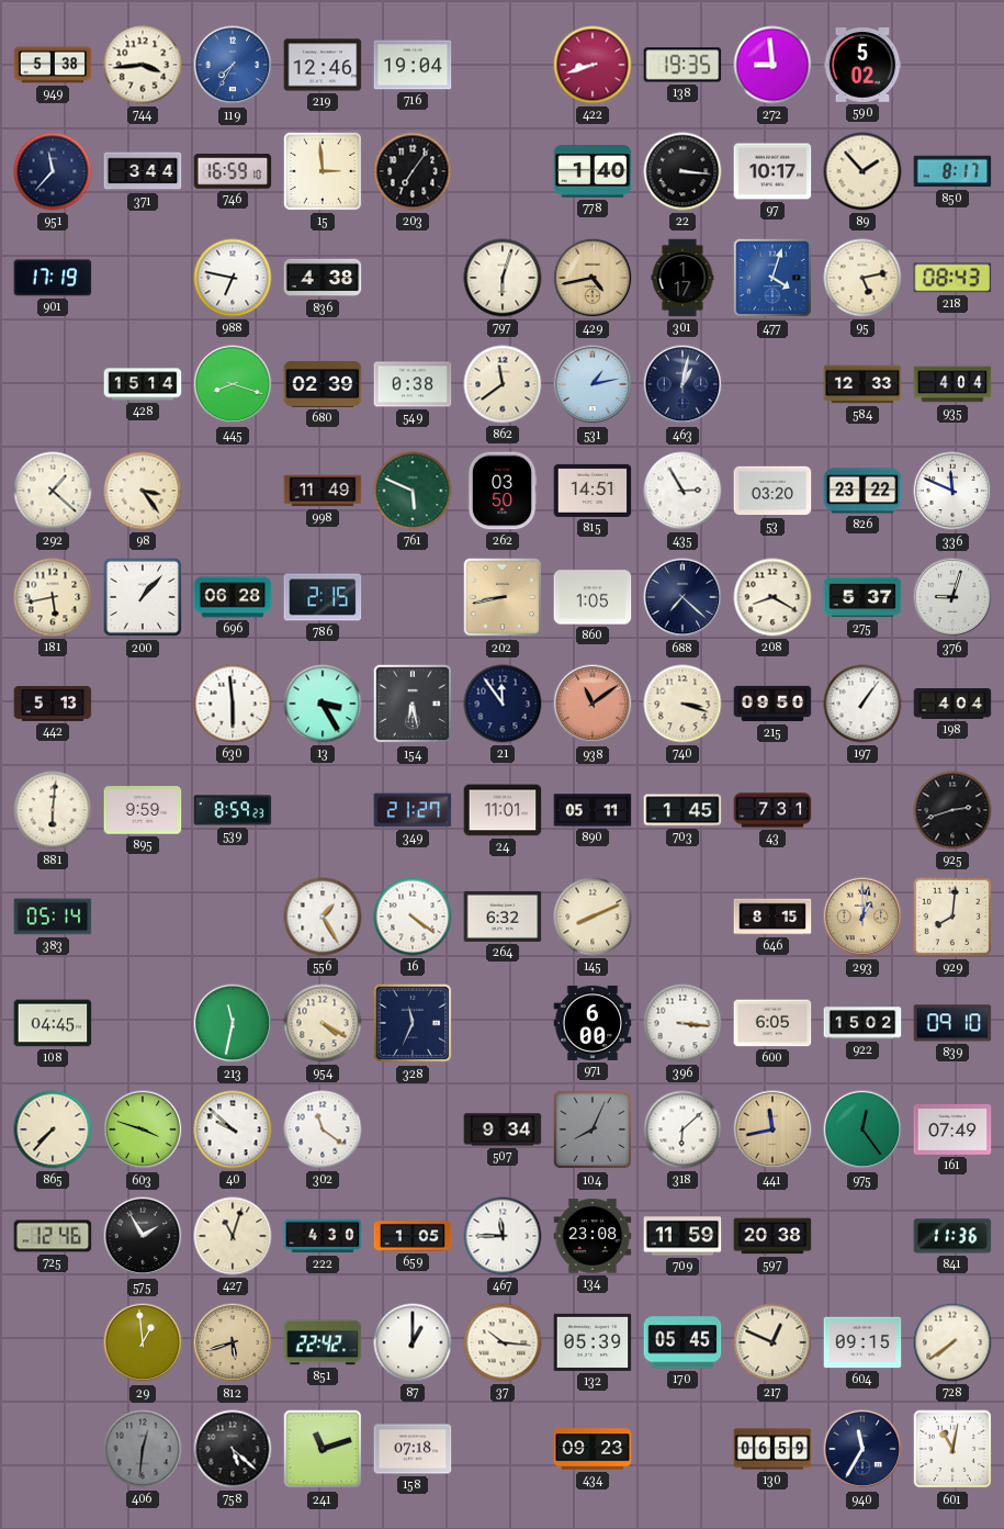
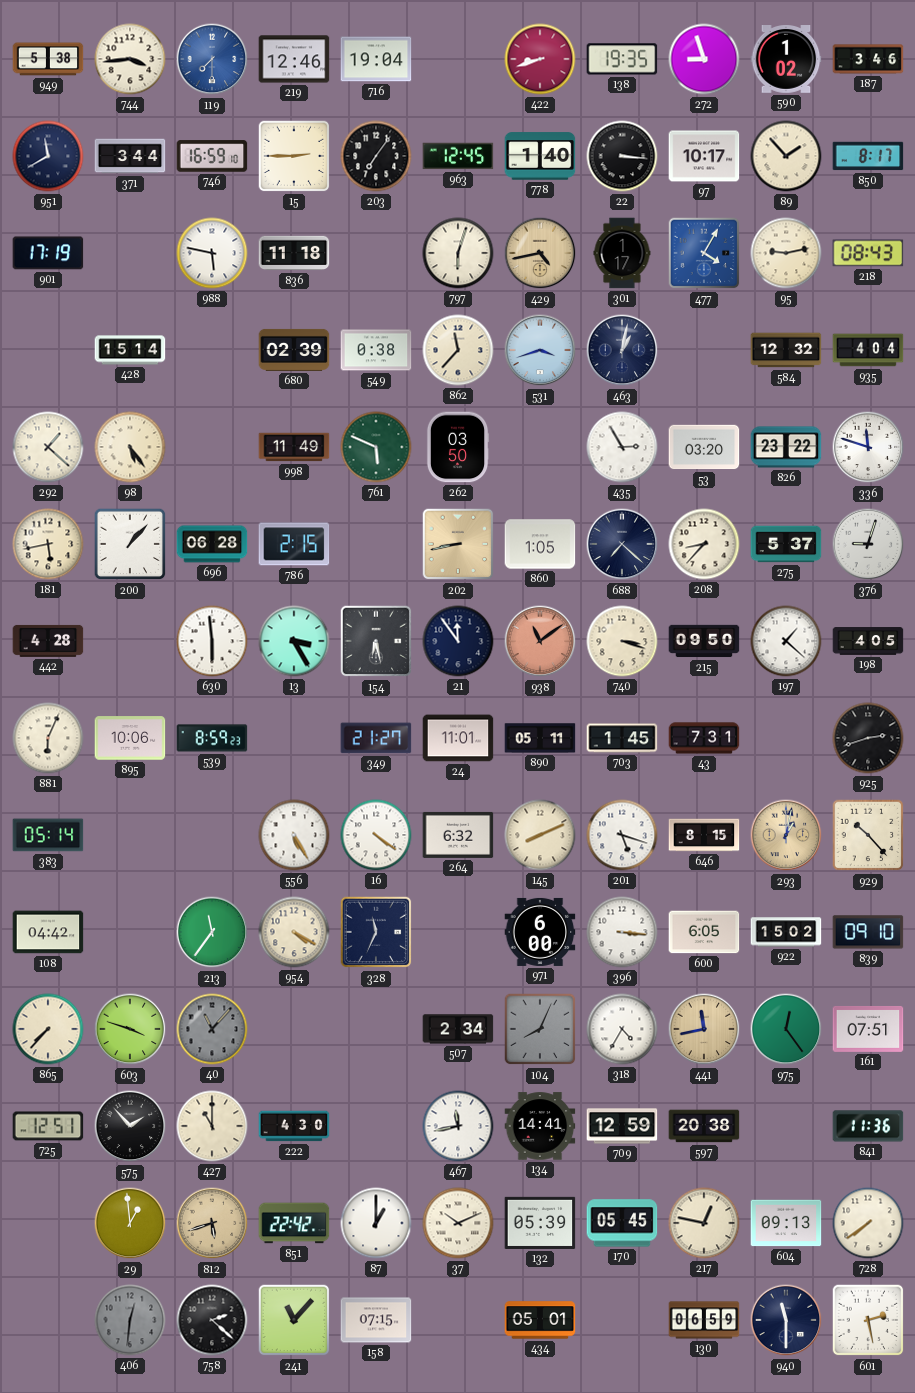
119: 7:35 -> 7:30
272: 8:59 -> 8:57
590: 5:02 -> 1:02
187: none -> 3:46
951: 11:37 -> 11:40
15: 2:59 -> 2:45
963: none -> 12:45
988: 6:47 -> 5:47
836: 4:38 -> 11:18
477: 4:03 -> 4:05
95: 5:13 -> 9:13
445: 8:18 -> none
862: 11:39 -> 11:37
531: 1:13 -> 3:42
584: 12:33 -> 12:32
98: 3:24 -> 5:24
815: 14:51 -> none
336: 11:49 -> 11:48
208: 8:20 -> 8:37
442: 5:13 -> 4:28
197: 1:06 -> 1:22
198: 4:04 -> 4:05
881: 6:01 -> 6:04
895: 9:59 -> 10:06
556: 1:25 -> 5:25
201: none -> 5:18
929: 8:01 -> 10:23
108: 04:45 -> 04:42
213: 11:32 -> 11:36
40: 9:52 -> 11:07
40 dial: white -> grey
302: 11:21 -> none
507: 9:34 -> 2:34
318: 6:08 -> 4:35
161: 07:49 -> 07:51
725: 12:46 -> 12:51
575: 1:55 -> 1:53
427: 11:03 -> 11:00
659: 1:05 -> none
467: 11:45 -> 11:43
134: 23:08 -> 14:41
709: 11:59 -> 12:59
37: 10:16 -> 10:11
217: 12:49 -> 12:47
604: 09:15 -> 09:13
758: 5:22 -> 2:22
241: 11:12 -> 11:07
158: 07:18 -> 07:15
434: 09:23 -> 05:01
940: 11:35 -> 11:30
601: 11:02 -> 2:28
